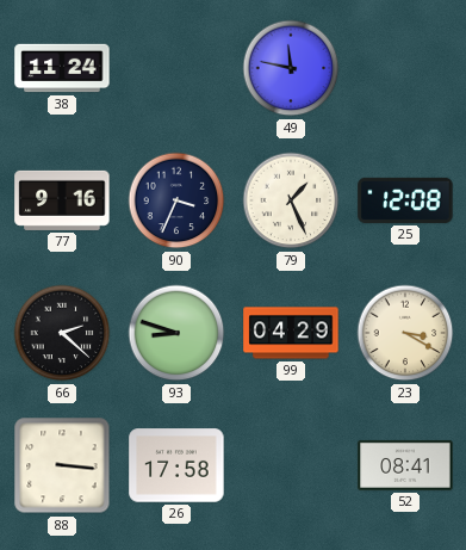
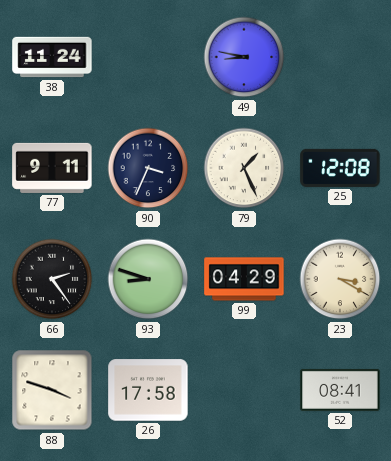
49: 11:47 -> 8:47
77: 9:16 -> 9:11
66: 2:22 -> 2:24
88: 3:16 -> 3:48
